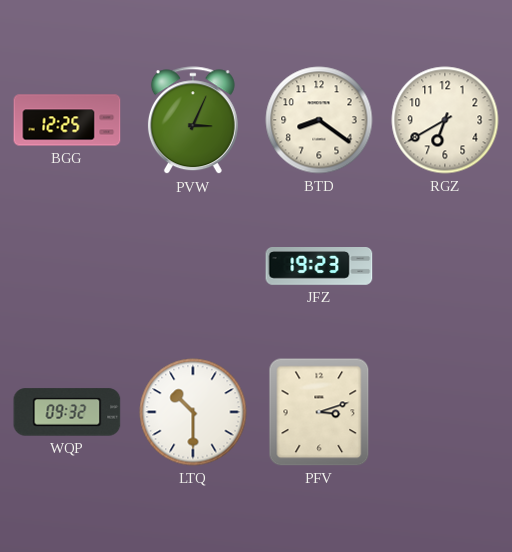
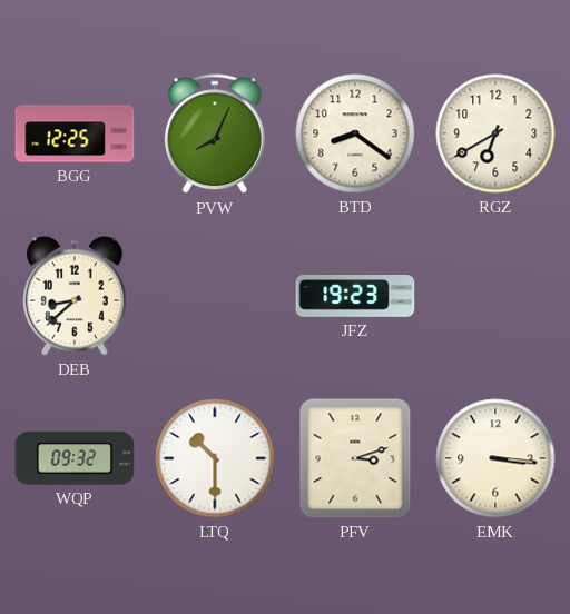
PVW: 3:04 -> 8:04
DEB: none -> 8:38
EMK: none -> 3:16
